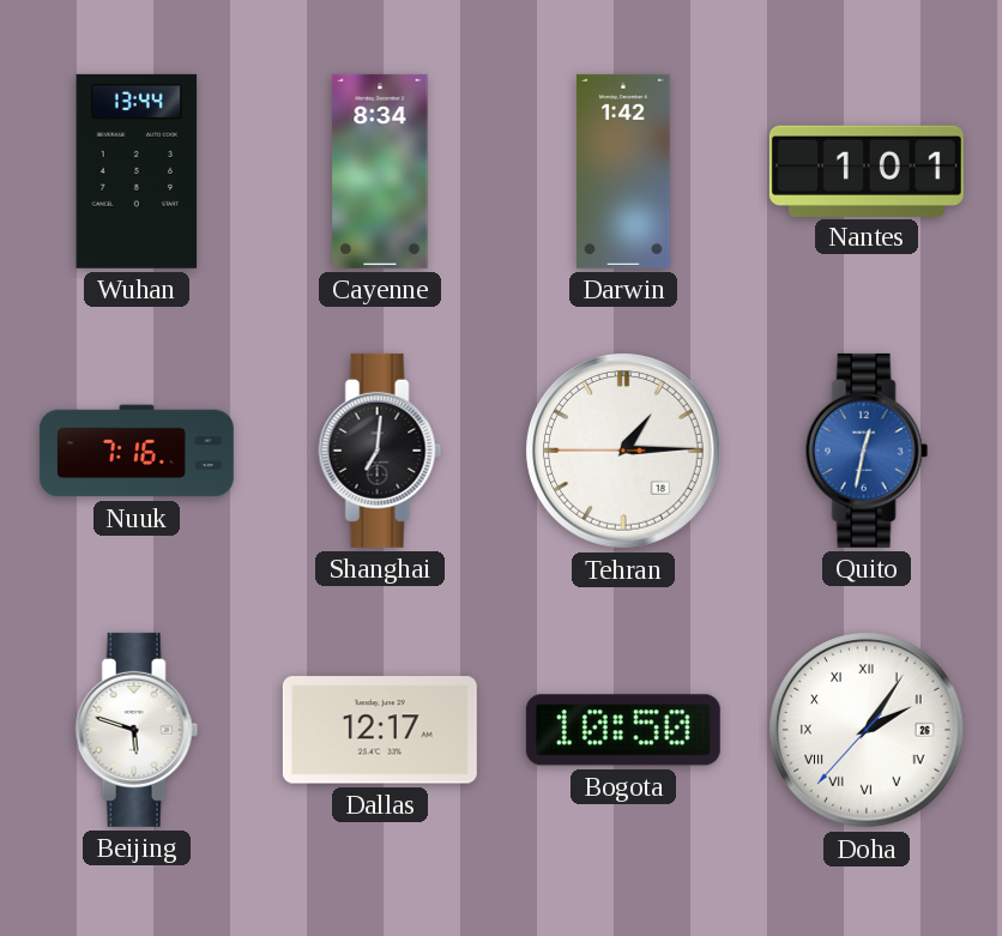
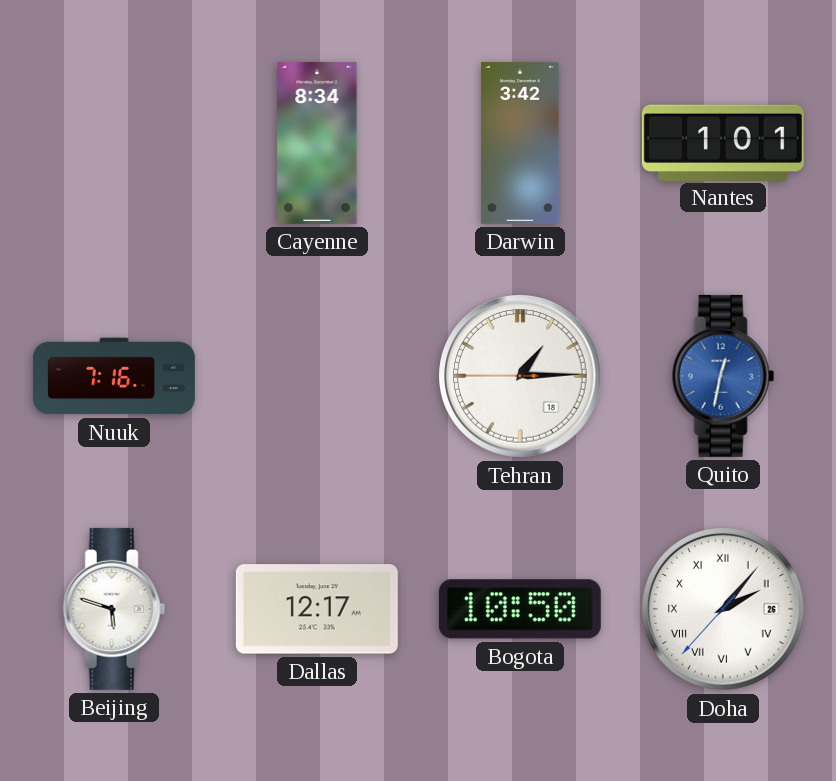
Wuhan: 13:44 -> none
Darwin: 1:42 -> 3:42
Shanghai: 7:01 -> none
Doha: 2:05 -> 2:06
